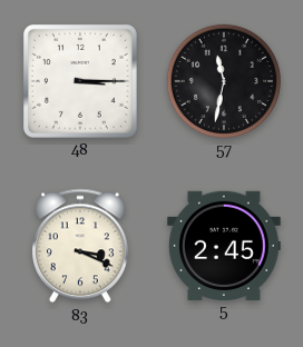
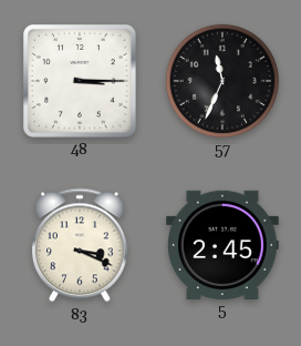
57: 11:32 -> 11:34
